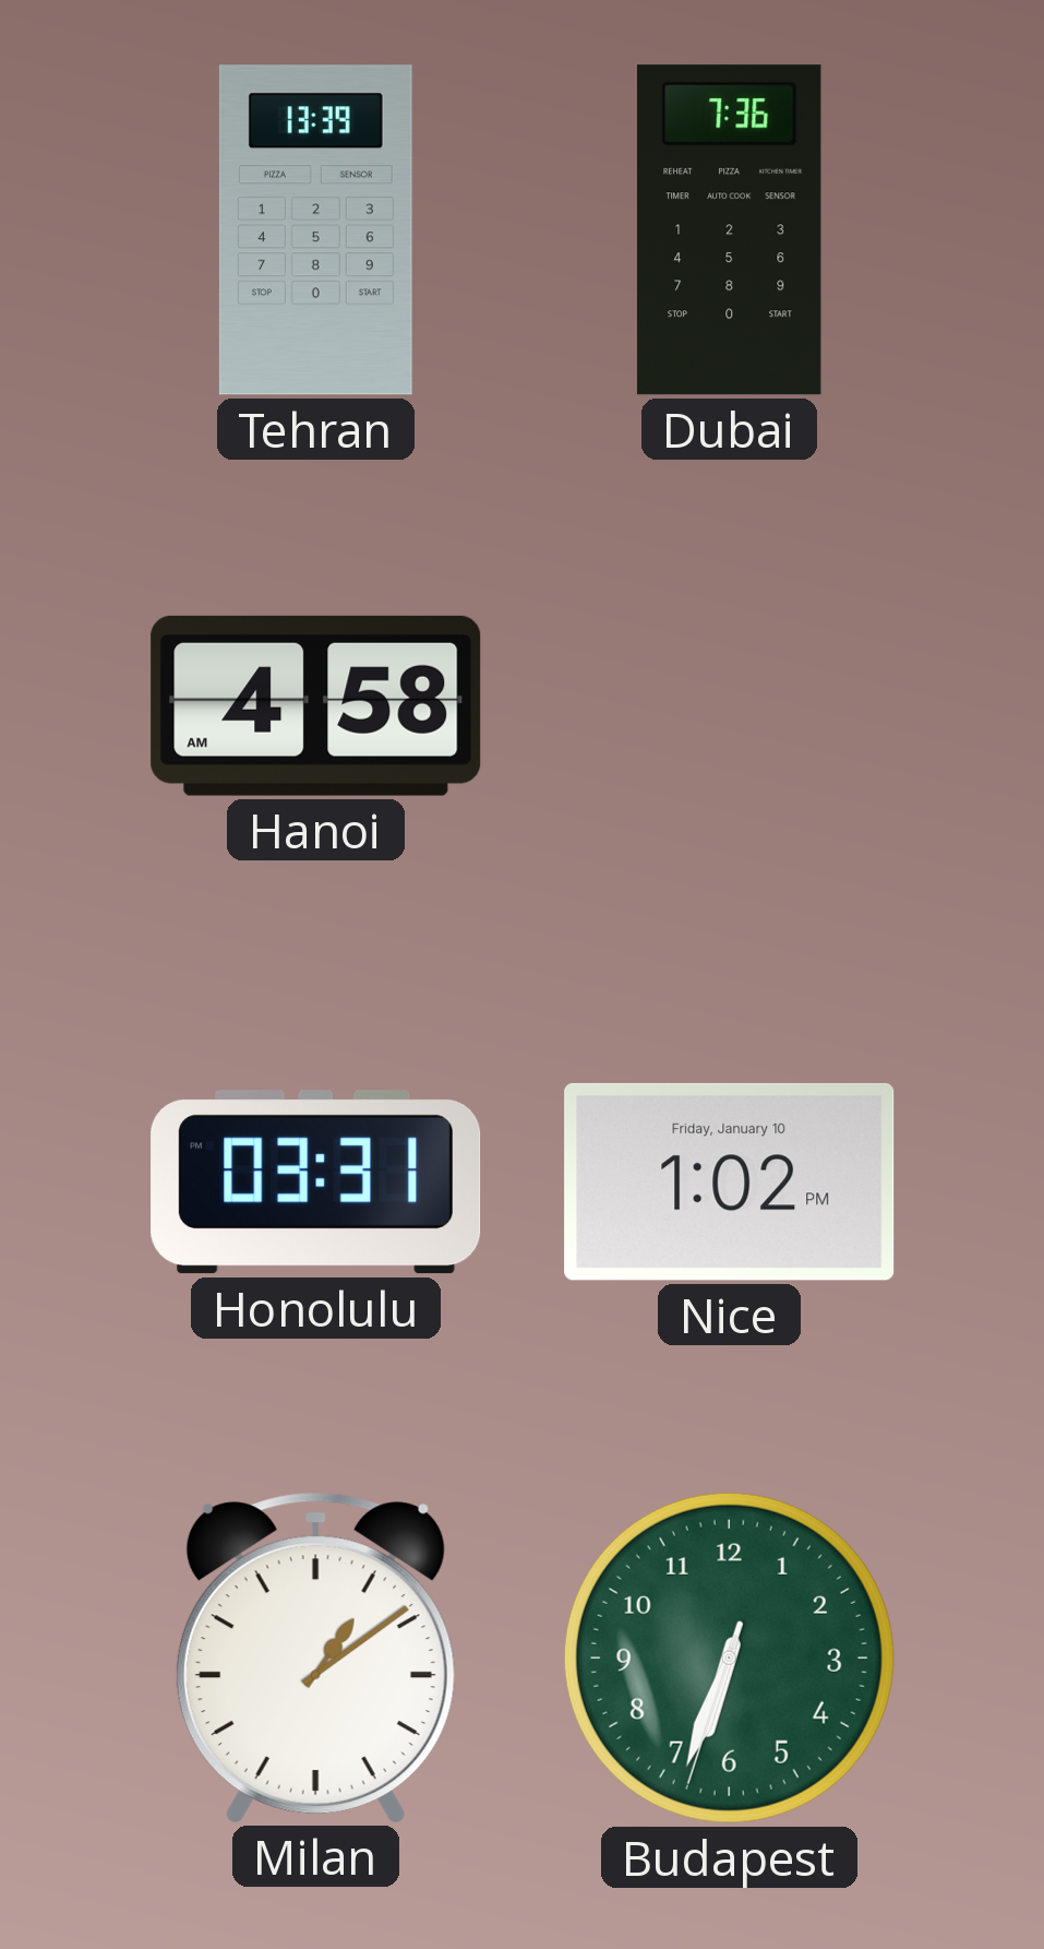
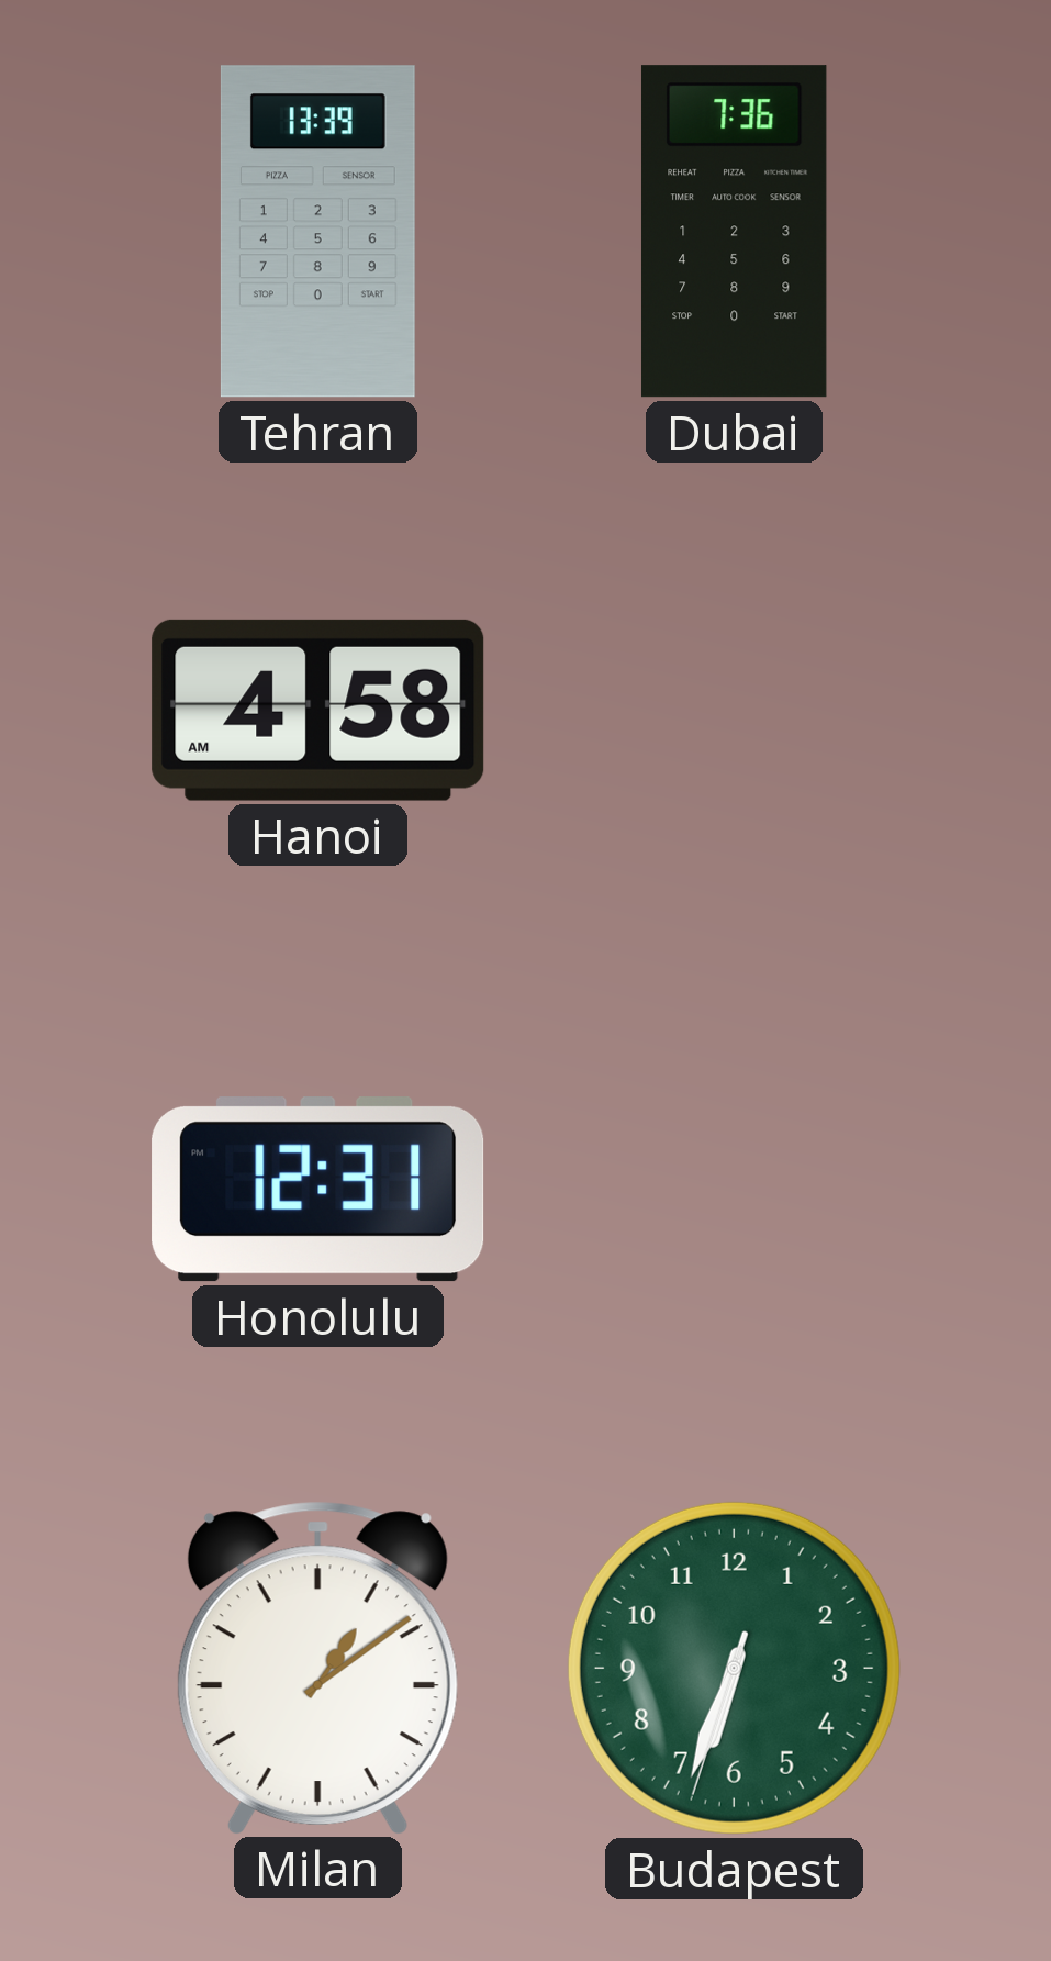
Honolulu: 03:31 -> 12:31
Nice: 1:02 -> none
